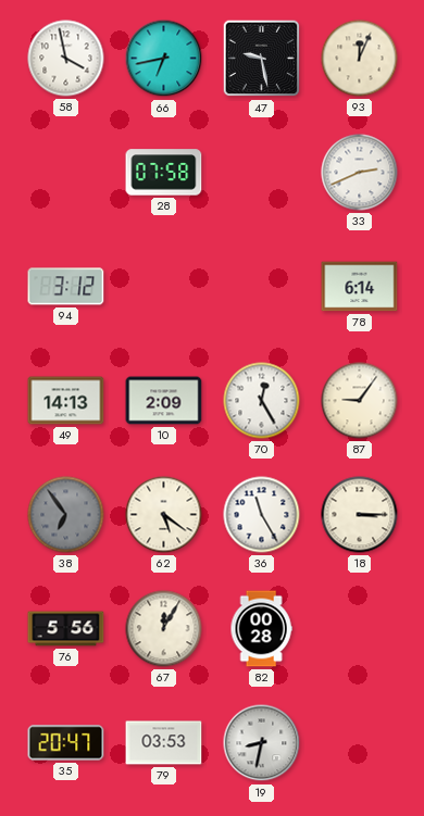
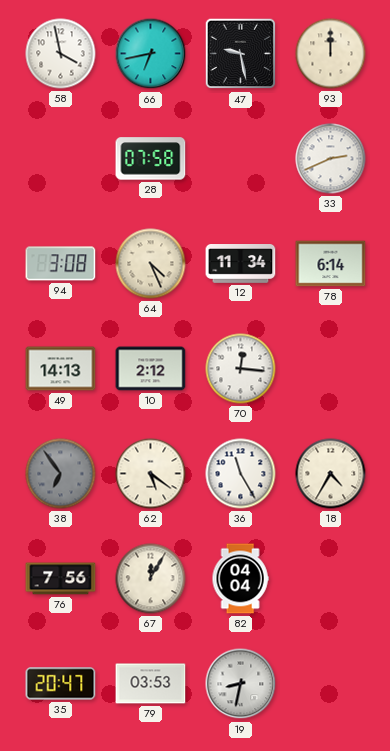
93: 12:04 -> 12:00
94: 3:12 -> 3:08
64: none -> 4:26
12: none -> 11:34
10: 2:09 -> 2:12
70: 12:25 -> 12:16
87: 9:06 -> none
18: 3:15 -> 4:35
76: 5:56 -> 7:56
82: 00:28 -> 04:04
